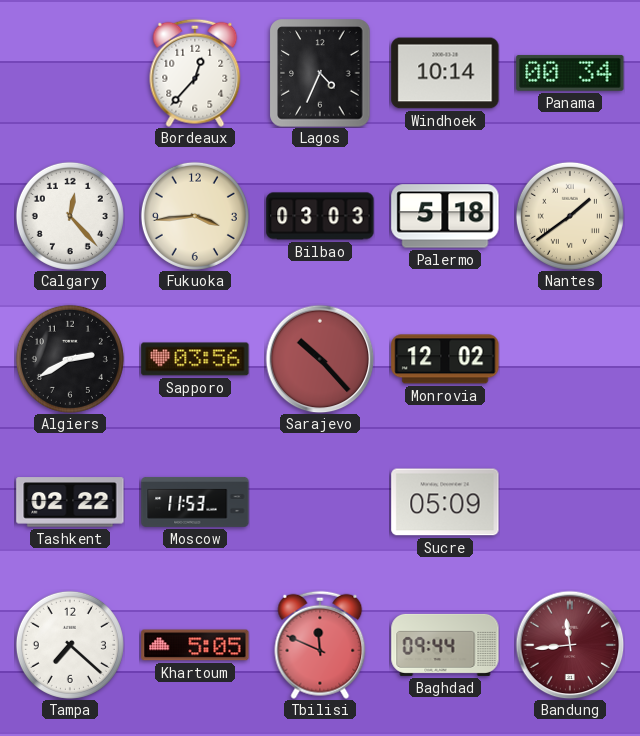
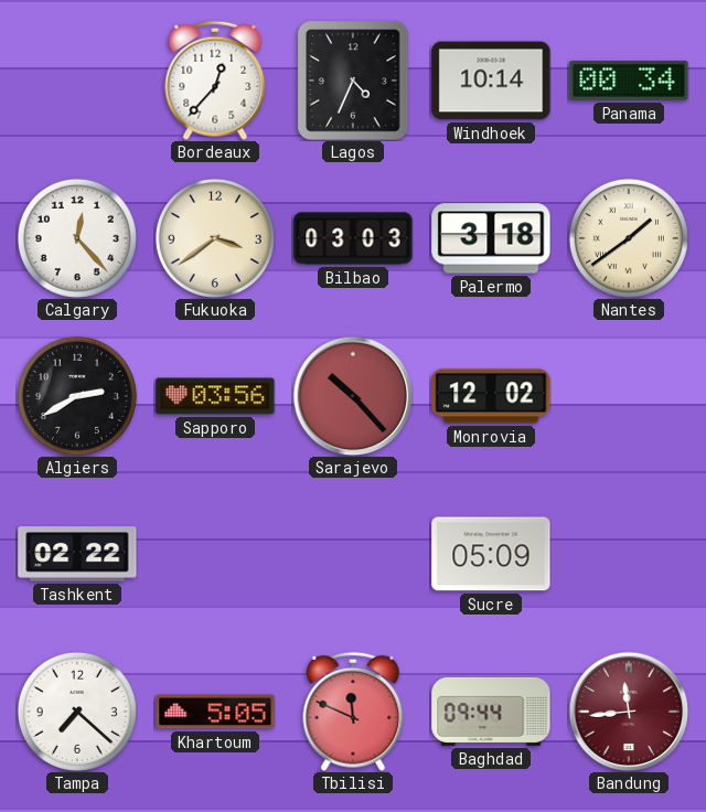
Fukuoka: 3:44 -> 3:39
Palermo: 5:18 -> 3:18
Moscow: 11:53 -> none
